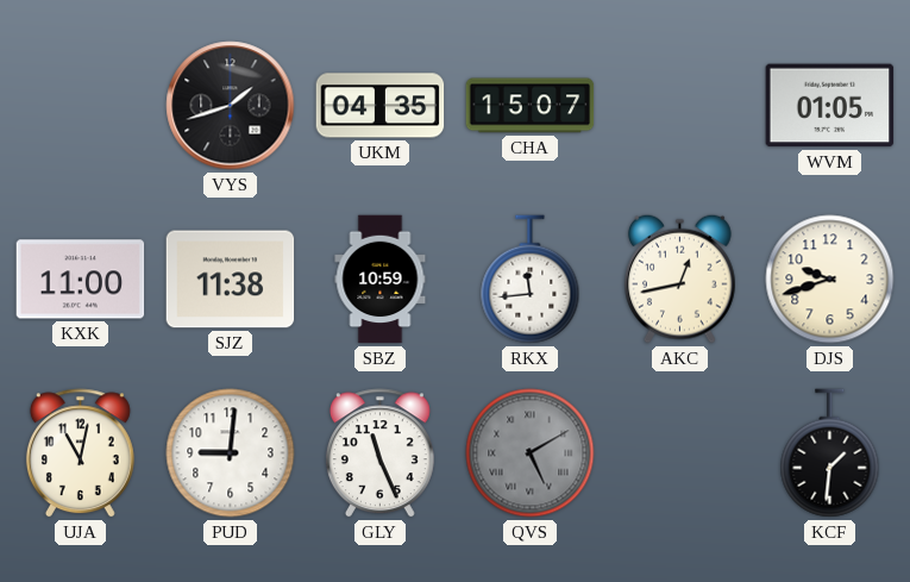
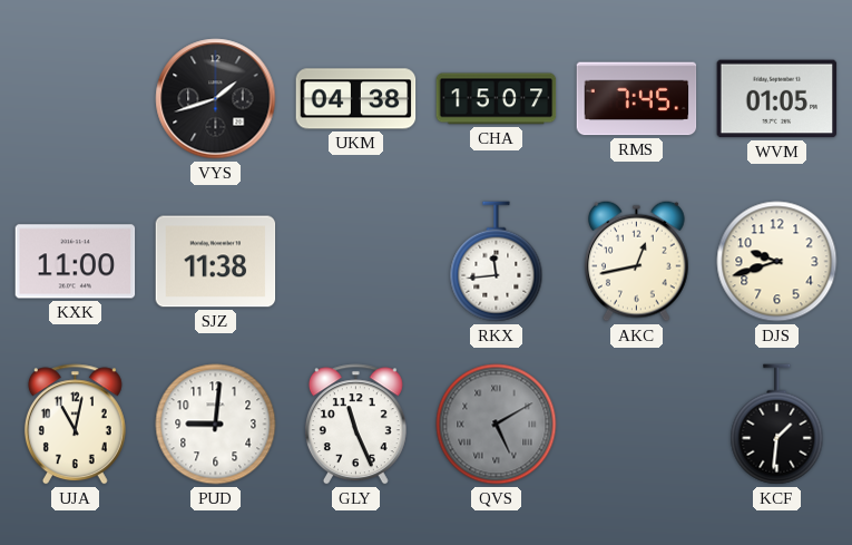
UKM: 04:35 -> 04:38
RMS: none -> 7:45
SBZ: 10:59 -> none
